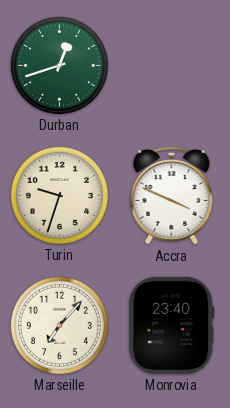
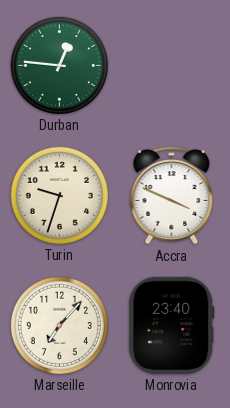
Durban: 12:42 -> 12:46
